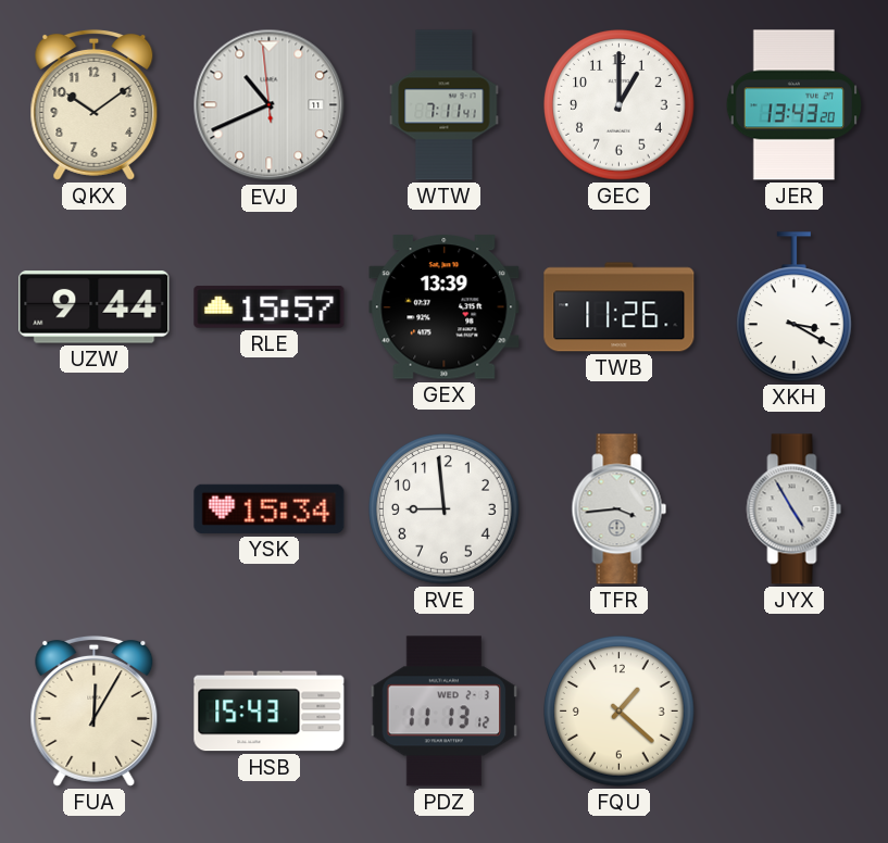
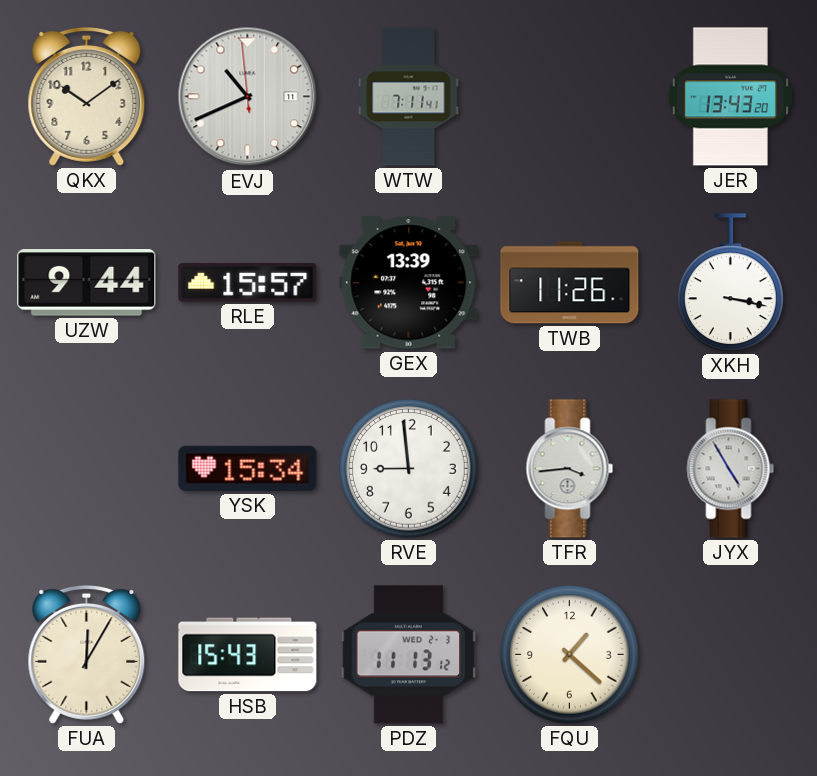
GEC: 1:00 -> none
XKH: 3:20 -> 3:17
